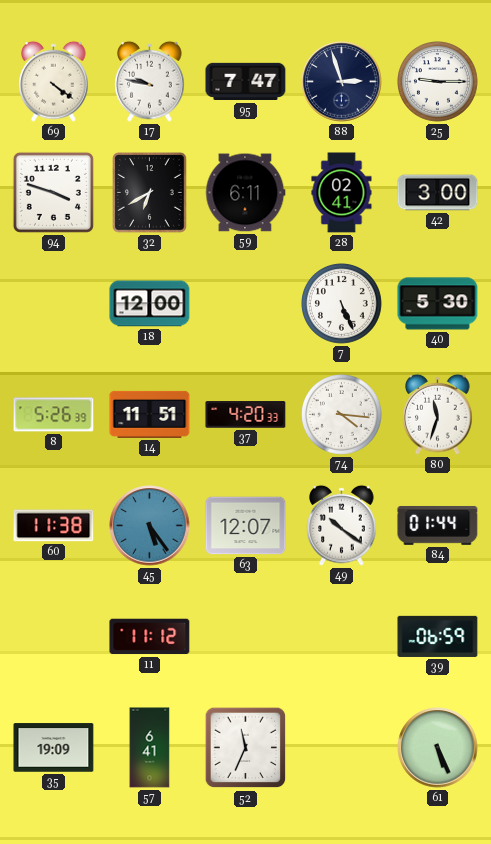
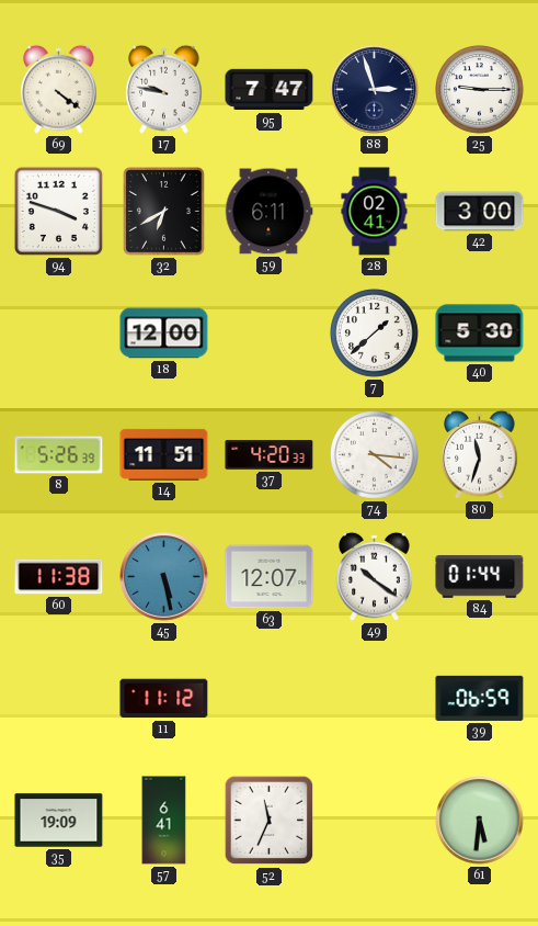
7: 5:26 -> 1:38
45: 5:24 -> 5:28
61: 5:26 -> 5:31
